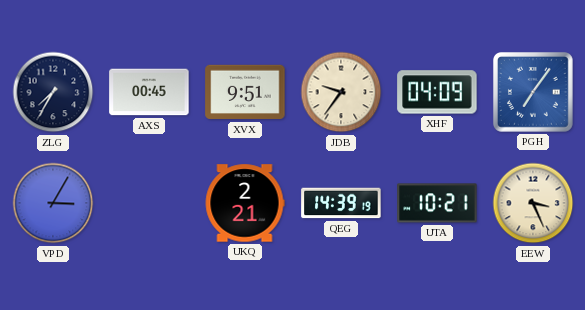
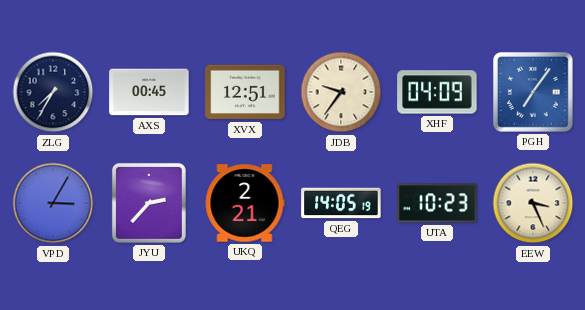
XVX: 9:51 -> 12:51
JYU: none -> 2:37
QEG: 14:39 -> 14:05
UTA: 10:21 -> 10:23
